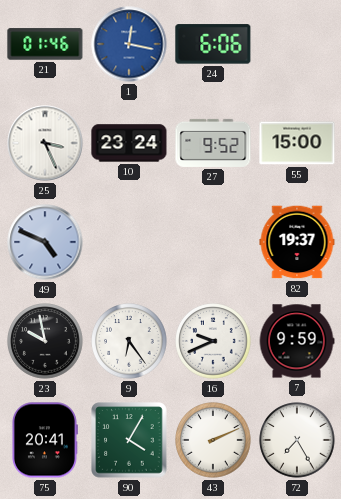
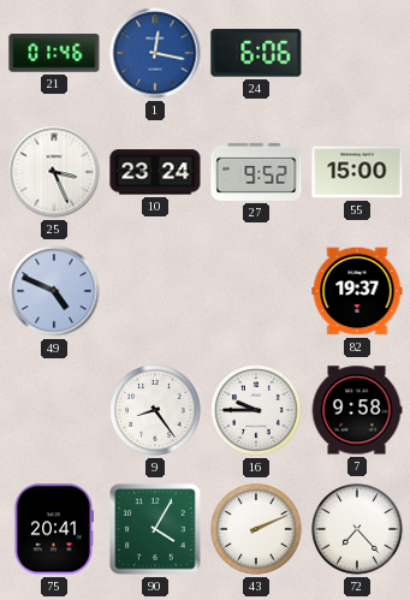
23: 9:58 -> none
9: 6:24 -> 8:24
16: 9:41 -> 9:45
7: 9:59 -> 9:58
72: 7:25 -> 7:23
